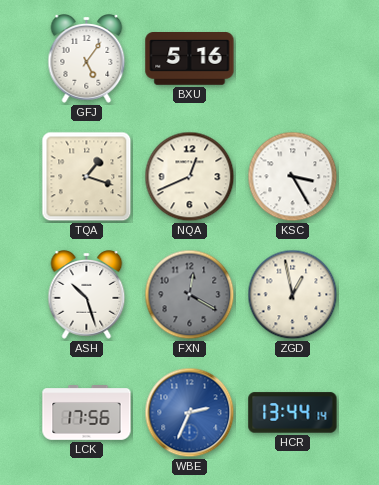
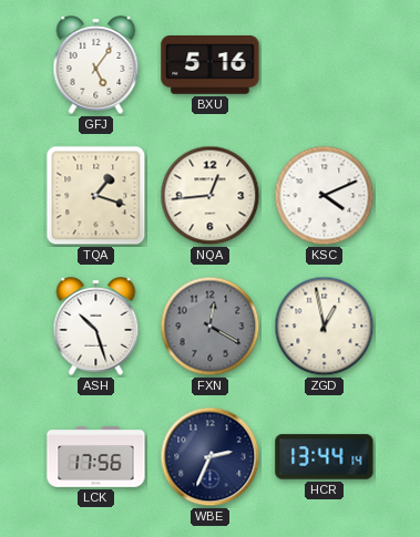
NQA: 12:41 -> 12:44
KSC: 3:25 -> 4:11
WBE dial: blue -> navy
